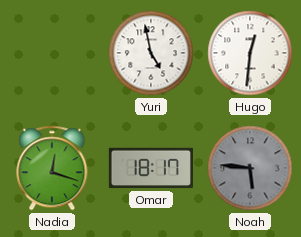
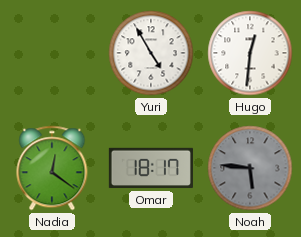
Yuri: 4:58 -> 4:55
Nadia: 12:18 -> 12:21
